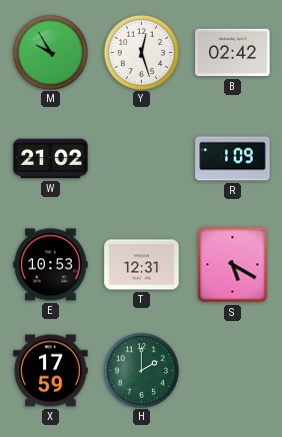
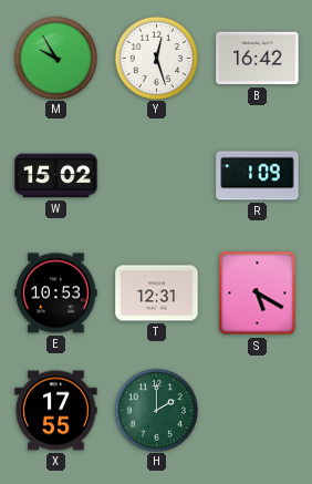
B: 02:42 -> 16:42
W: 21:02 -> 15:02
X: 17:59 -> 17:55
